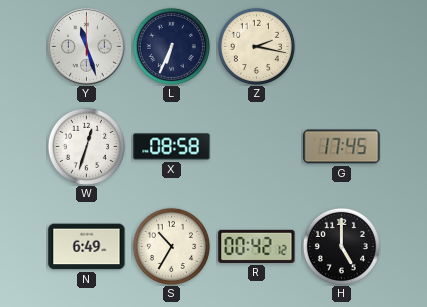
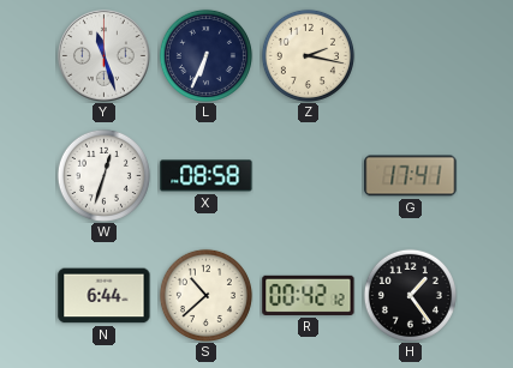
G: 17:45 -> 17:41
N: 6:49 -> 6:44
S: 10:35 -> 10:38
H: 5:00 -> 1:24
